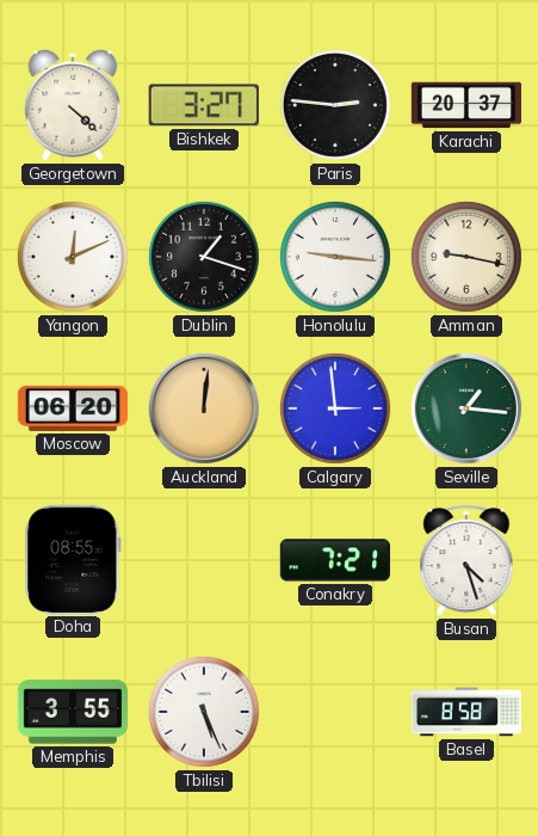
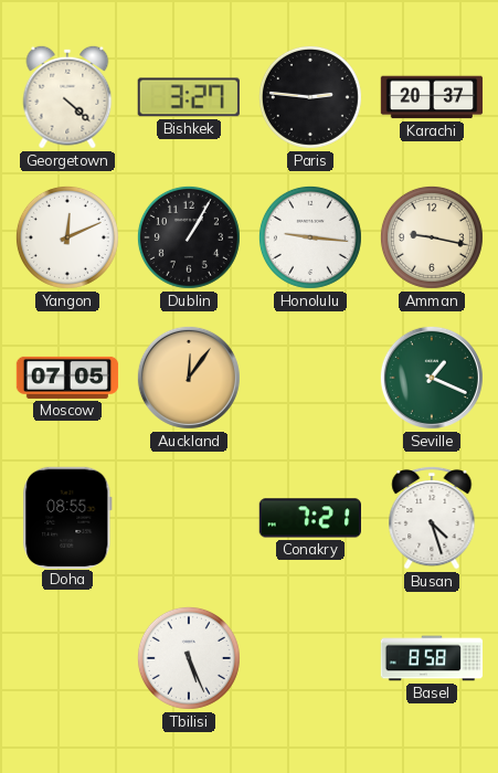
Dublin: 1:18 -> 1:05
Moscow: 06:20 -> 07:05
Auckland: 12:01 -> 12:06
Calgary: 2:59 -> none
Seville: 1:16 -> 1:19
Memphis: 3:55 -> none
